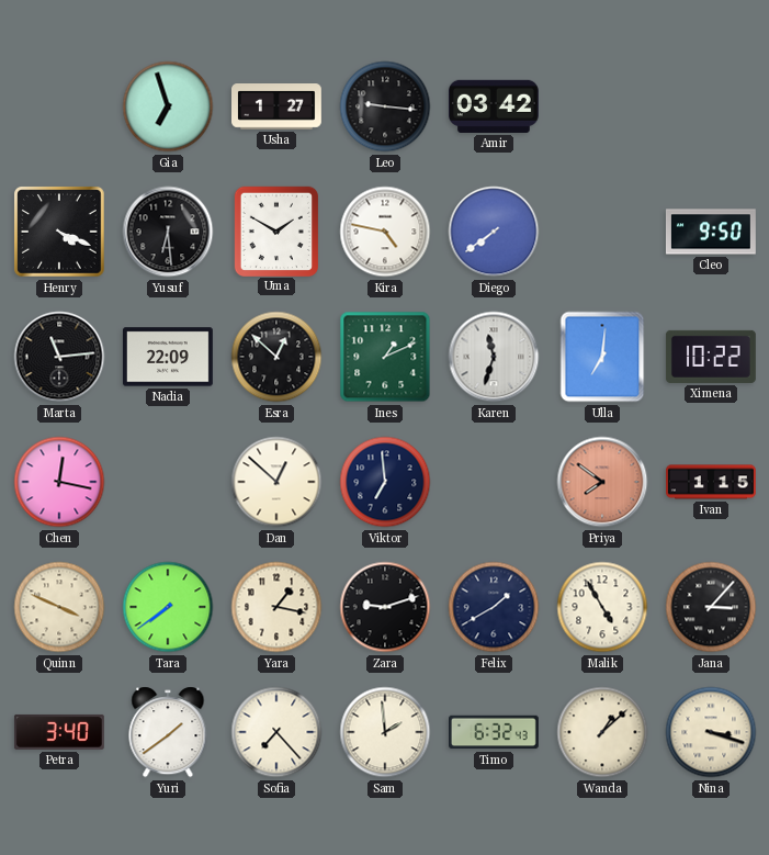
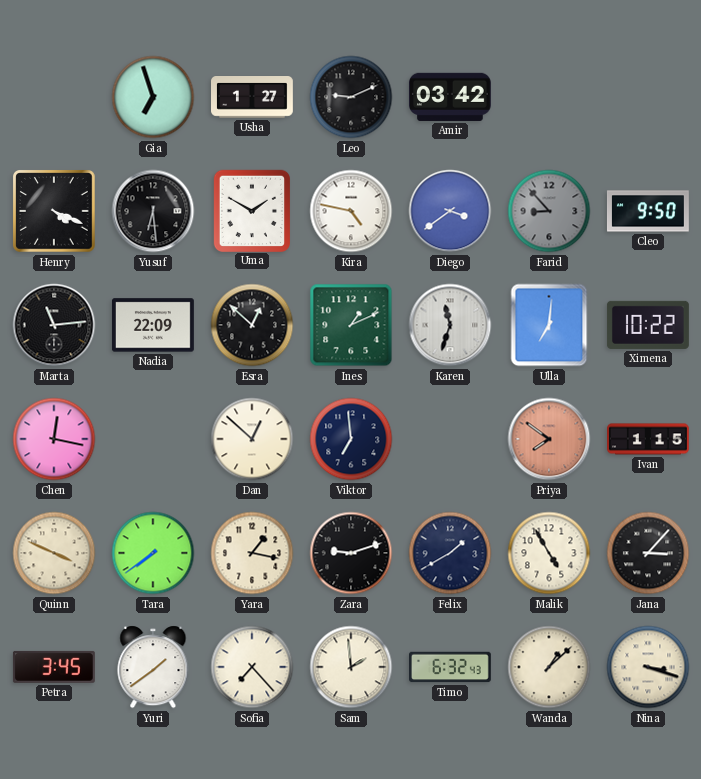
Leo: 9:16 -> 9:11
Diego: 7:39 -> 3:39
Farid: none -> 8:53
Petra: 3:40 -> 3:45
